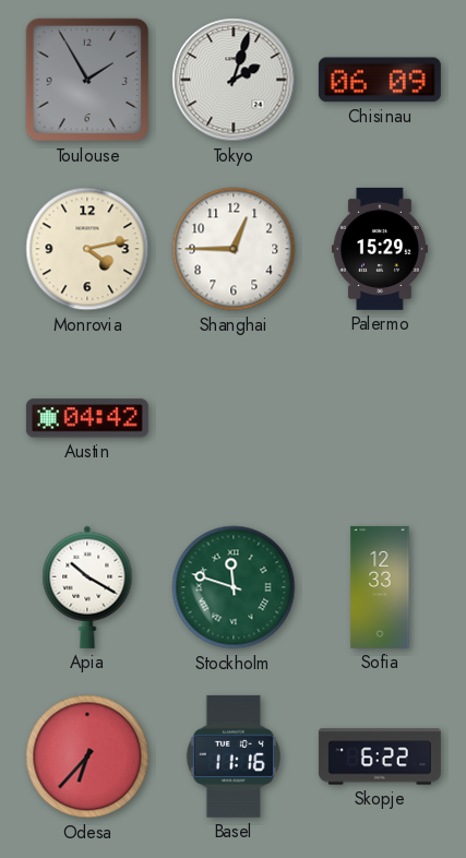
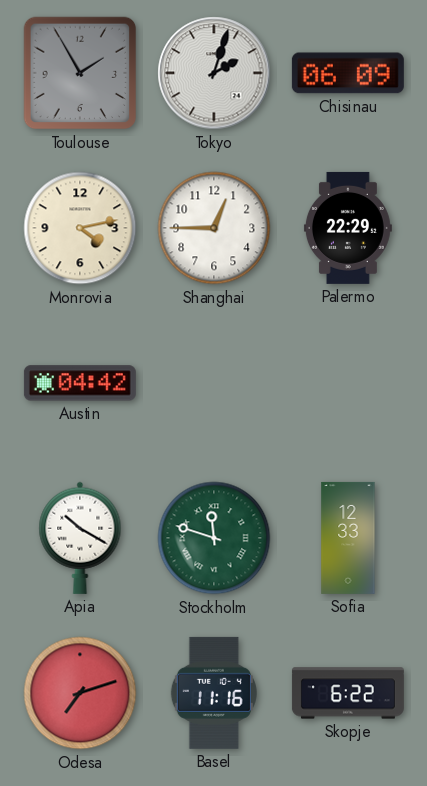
Palermo: 15:29 -> 22:29
Odesa: 6:37 -> 7:12
